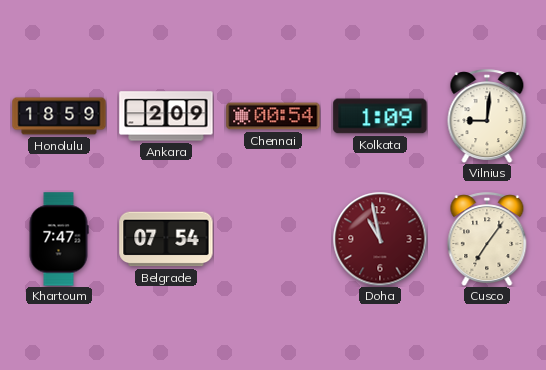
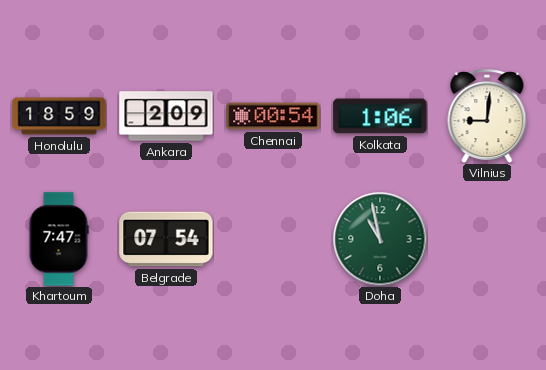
Kolkata: 1:09 -> 1:06
Doha dial: burgundy -> green
Cusco: 7:06 -> none
